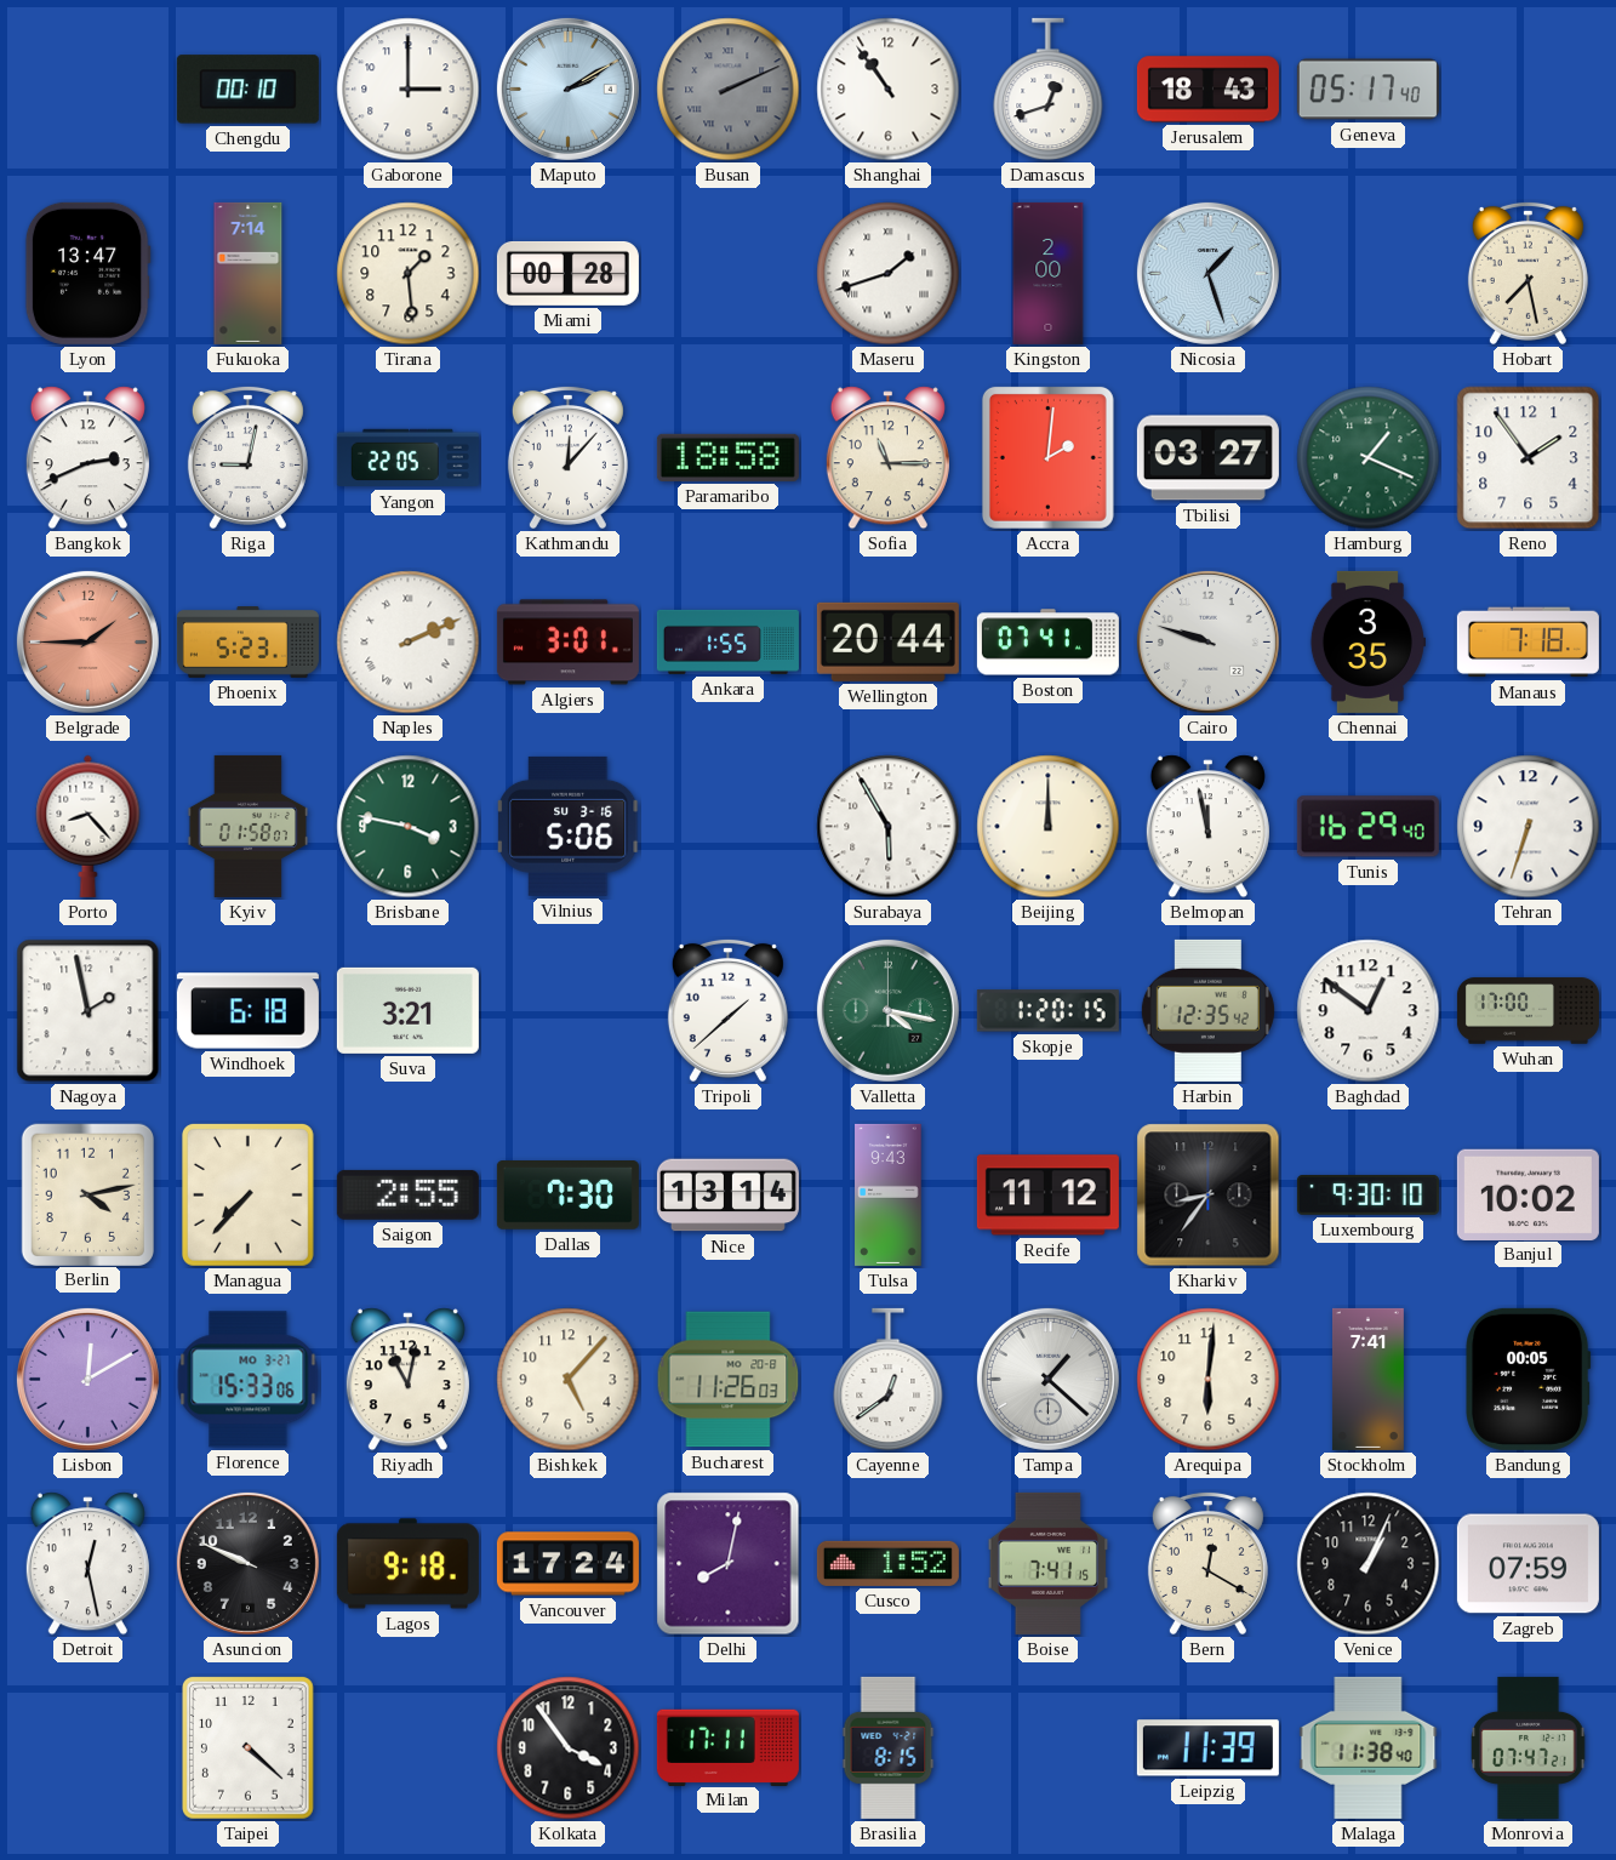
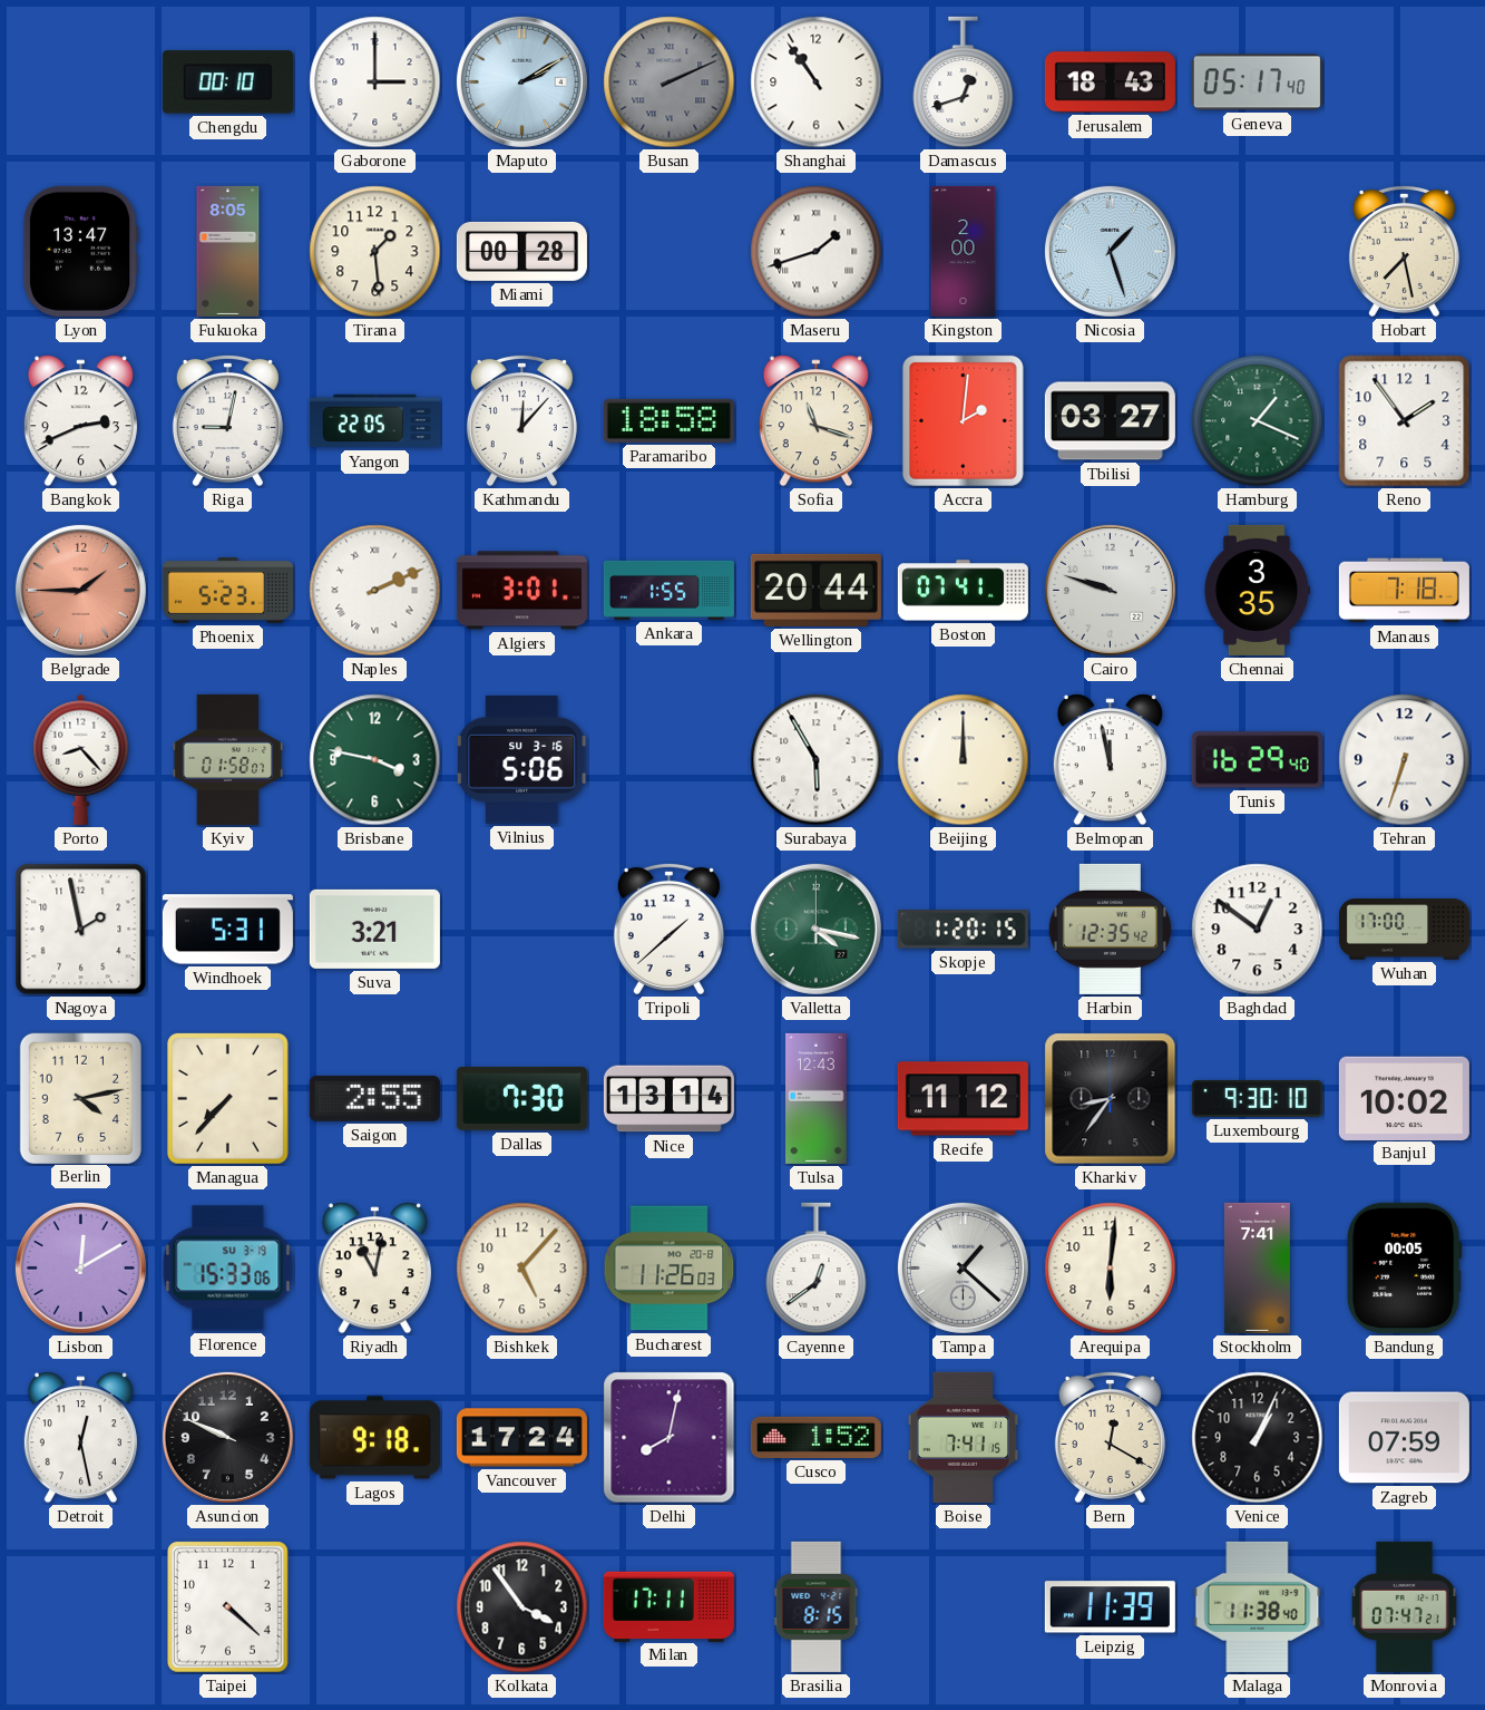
Fukuoka: 7:14 -> 8:05
Sofia: 11:15 -> 11:18
Windhoek: 6:18 -> 5:31
Tulsa: 9:43 -> 12:43
Florence date: MO 3-27 -> SU 3-19
